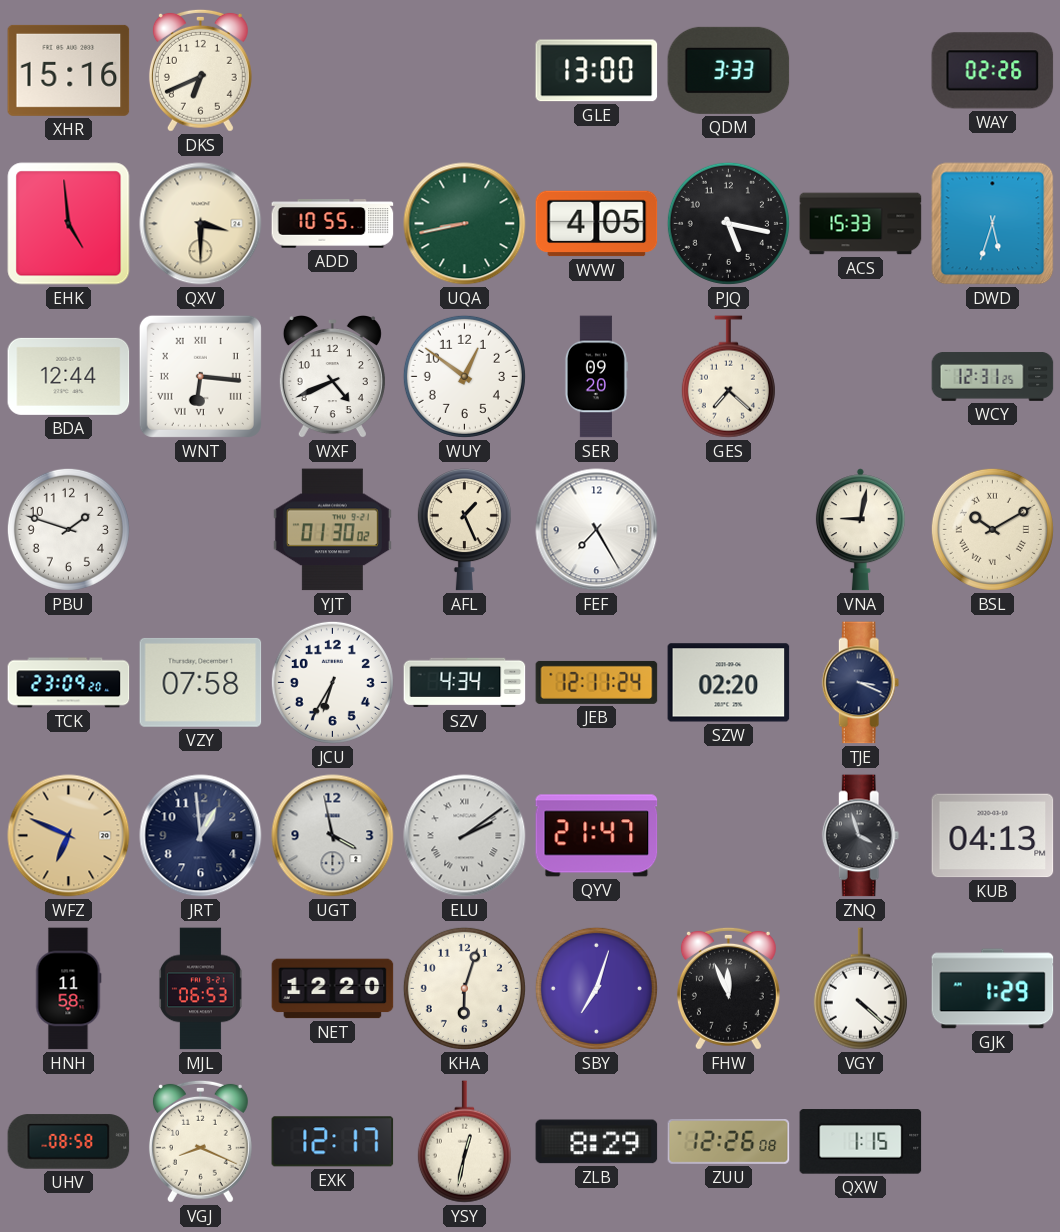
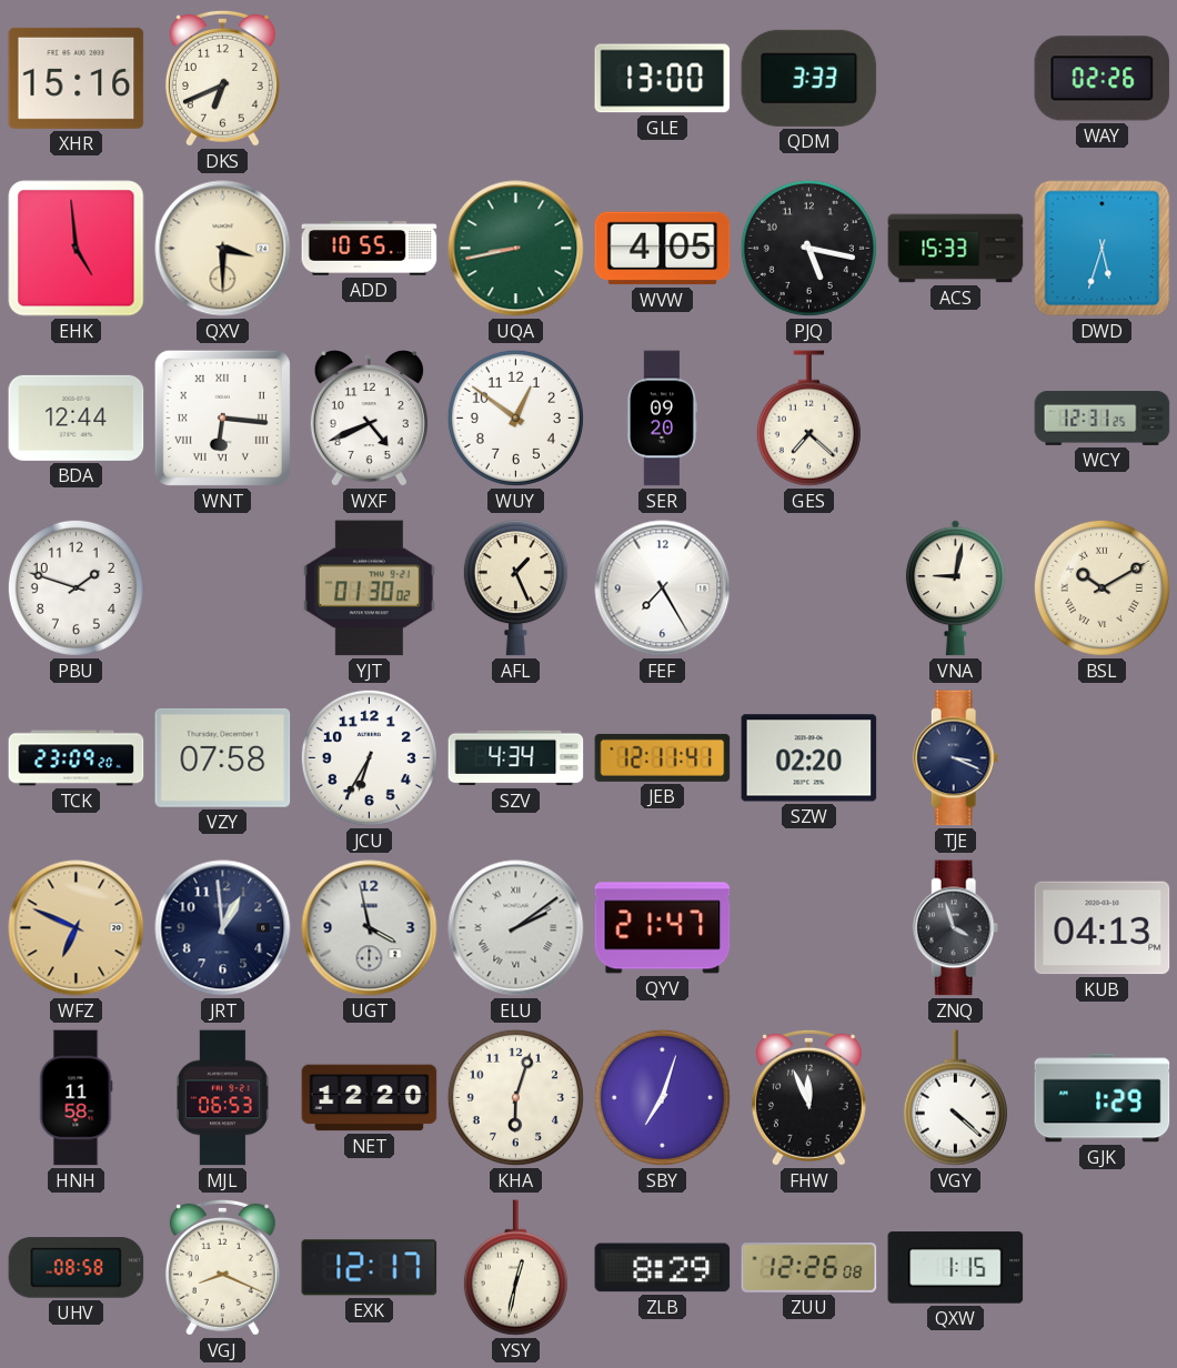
JEB: 12:11:24 -> 12:11:41
